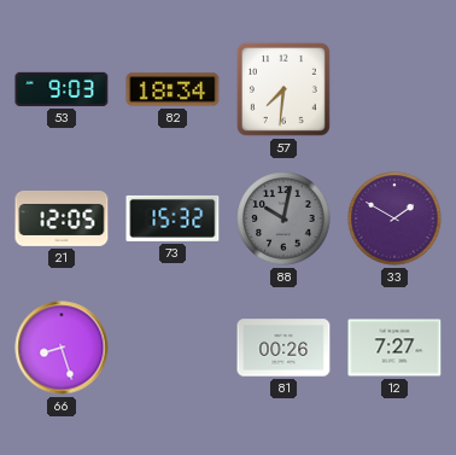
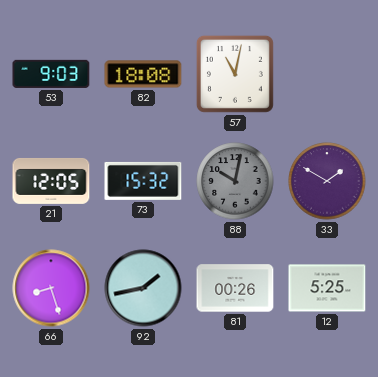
82: 18:34 -> 18:08
57: 7:31 -> 11:02
92: none -> 1:43
12: 7:27 -> 5:25
